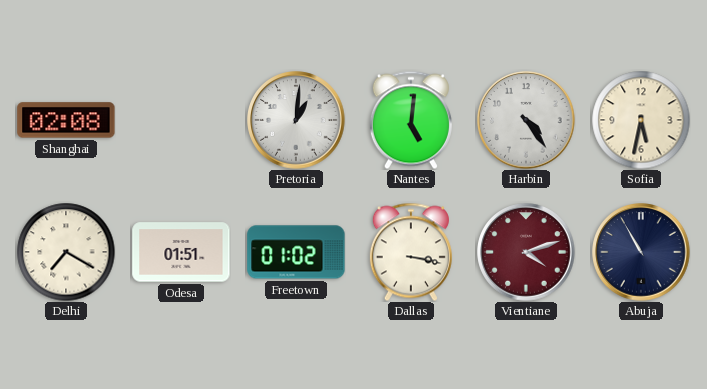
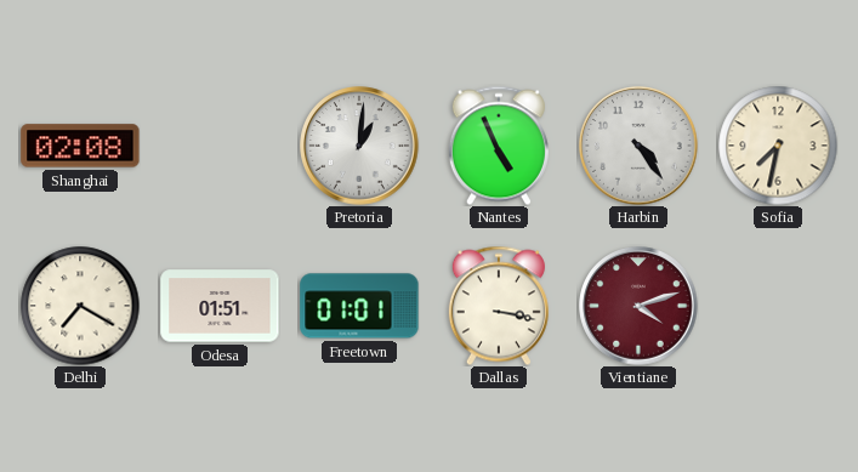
Nantes: 5:01 -> 4:56
Sofia: 5:32 -> 7:32
Freetown: 01:02 -> 01:01
Abuja: 10:55 -> none
